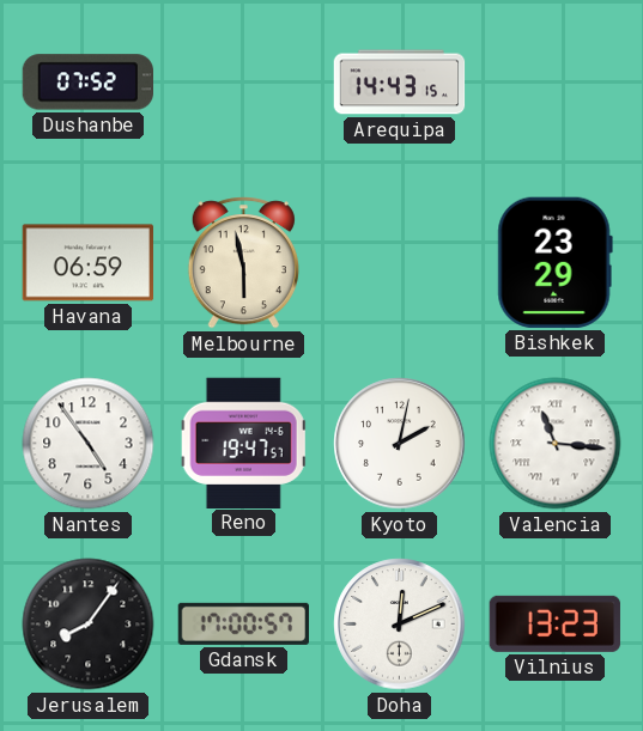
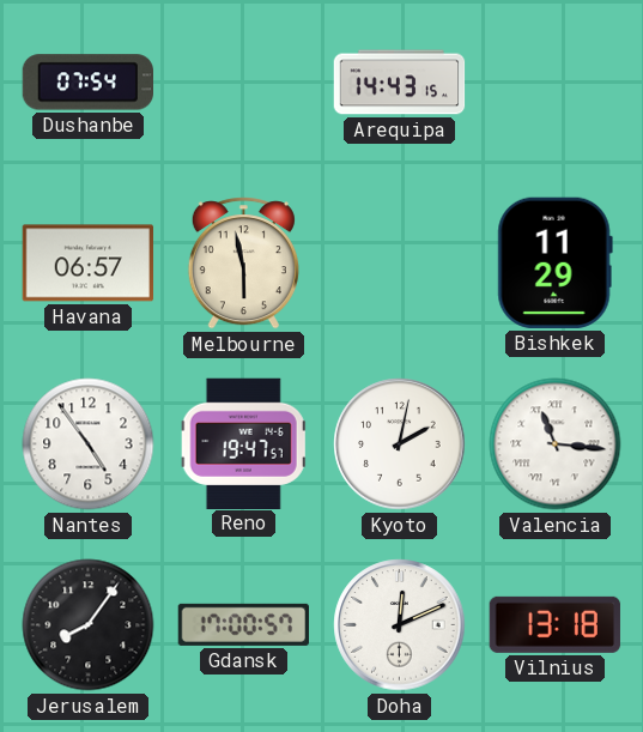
Dushanbe: 07:52 -> 07:54
Havana: 06:59 -> 06:57
Bishkek: 23:29 -> 11:29
Vilnius: 13:23 -> 13:18
